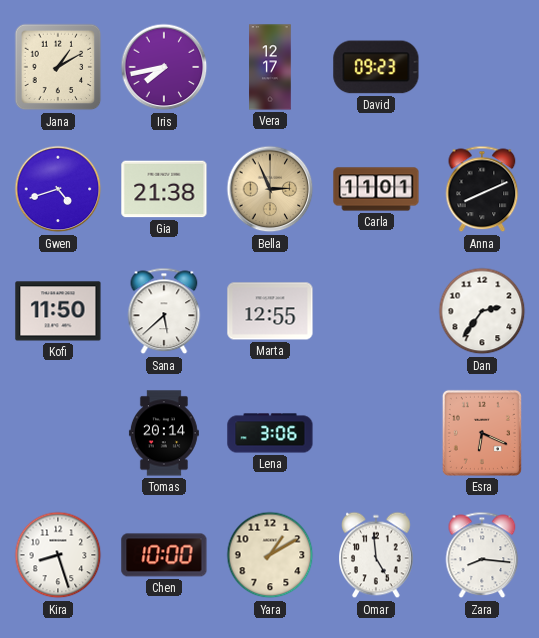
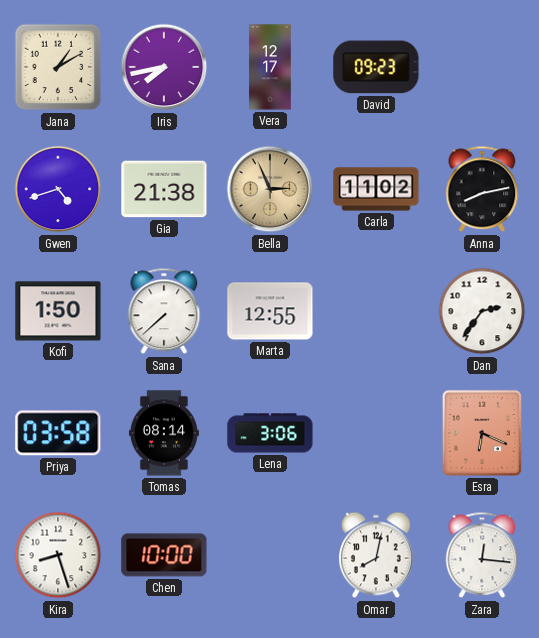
Carla: 11:01 -> 11:02
Anna: 8:11 -> 8:13
Kofi: 11:50 -> 1:50
Sana: 5:38 -> 7:38
Priya: none -> 03:58
Tomas: 20:14 -> 08:14
Yara: 1:10 -> none
Omar: 4:59 -> 8:02
Zara: 8:16 -> 12:16
